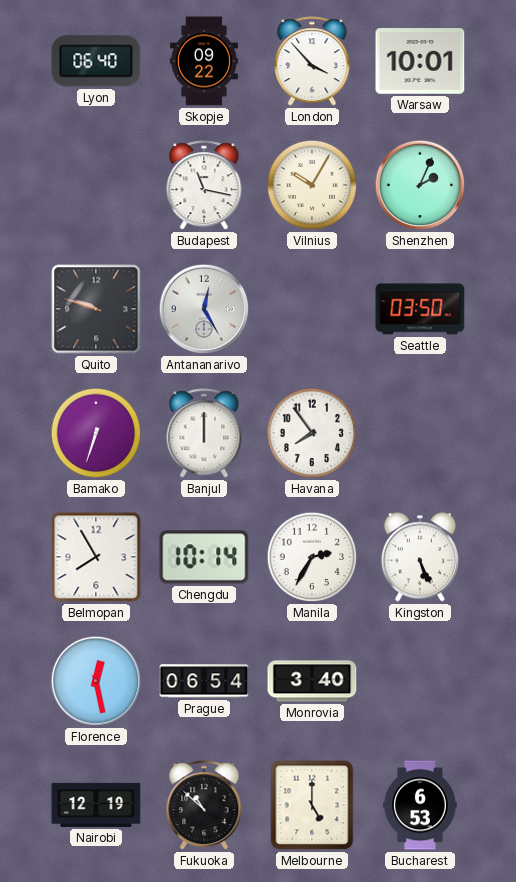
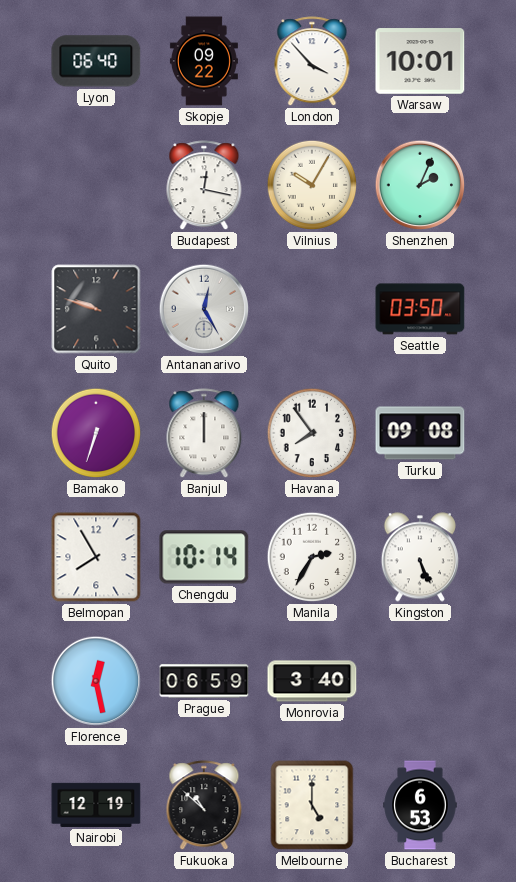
Budapest: 11:17 -> 12:17
Turku: none -> 09:08
Prague: 06:54 -> 06:59
